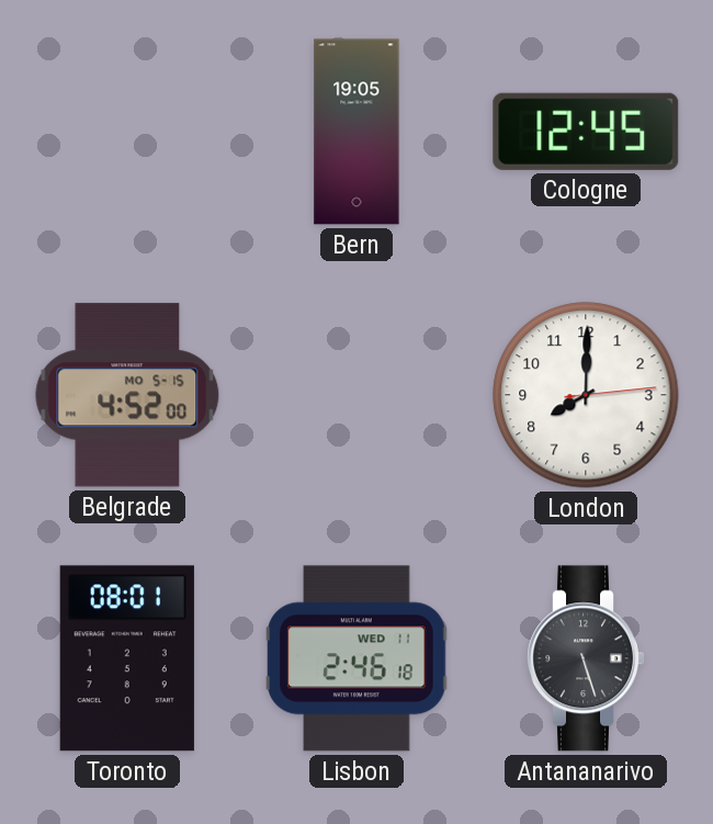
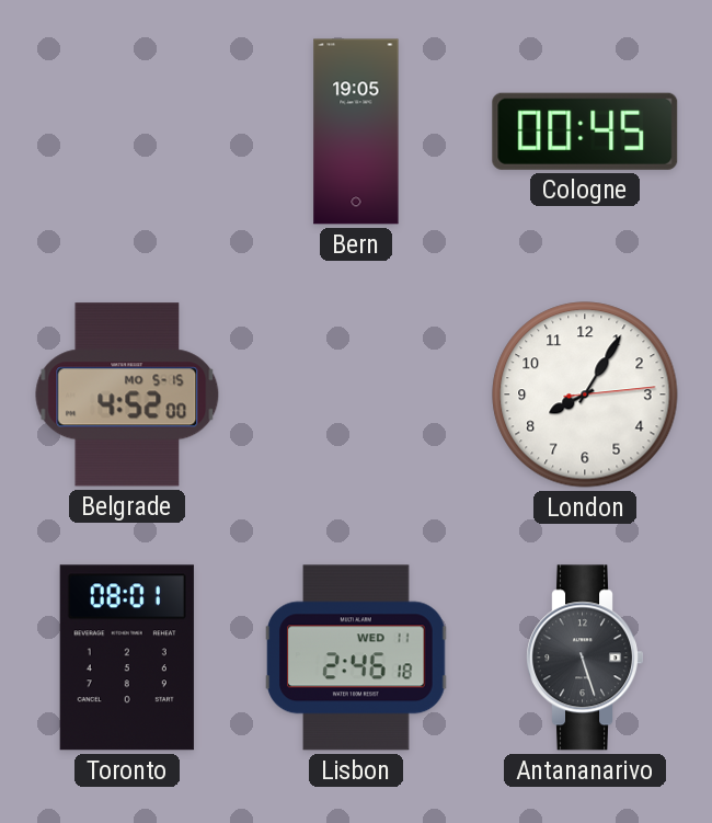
Cologne: 12:45 -> 00:45
London: 8:00 -> 8:05
